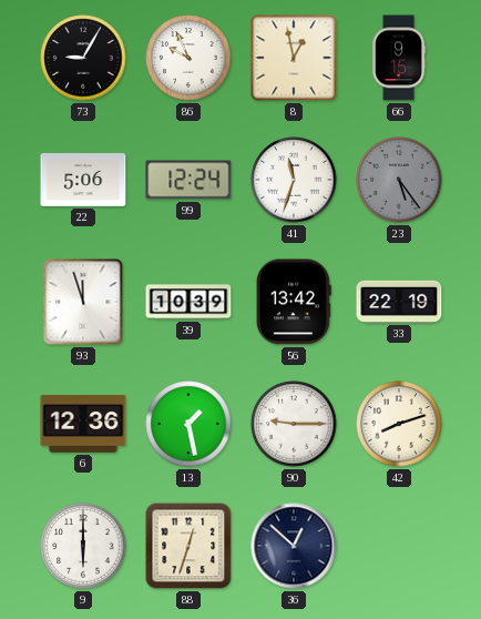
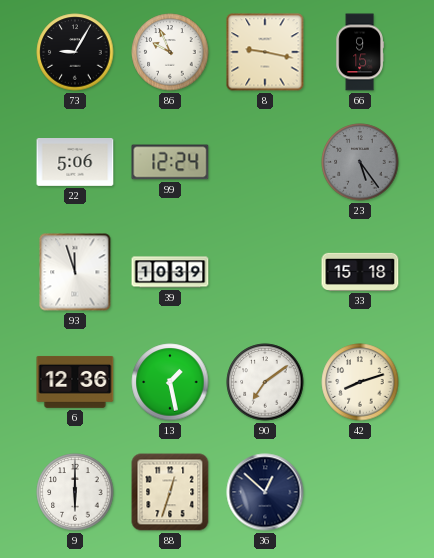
8: 12:58 -> 9:17
41: 11:33 -> none
56: 13:42 -> none
33: 22:19 -> 15:18
90: 9:15 -> 7:09
